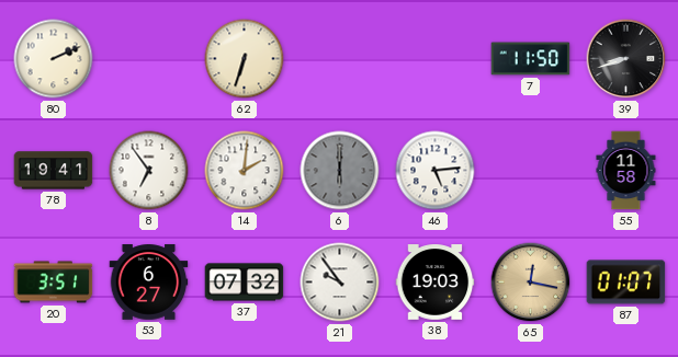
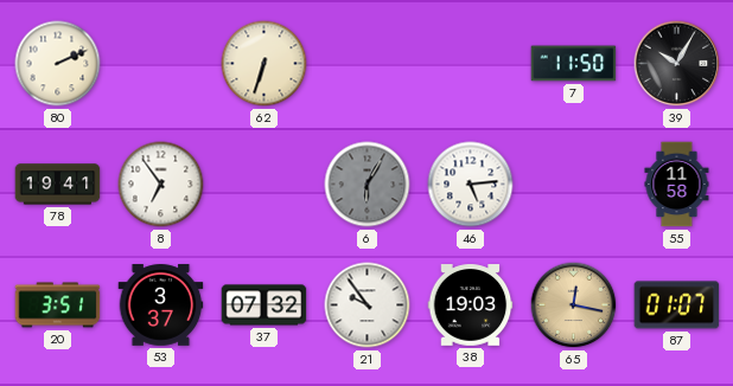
39: 8:42 -> 10:05
14: 2:01 -> none
6: 6:00 -> 6:05
53: 6:27 -> 3:37
